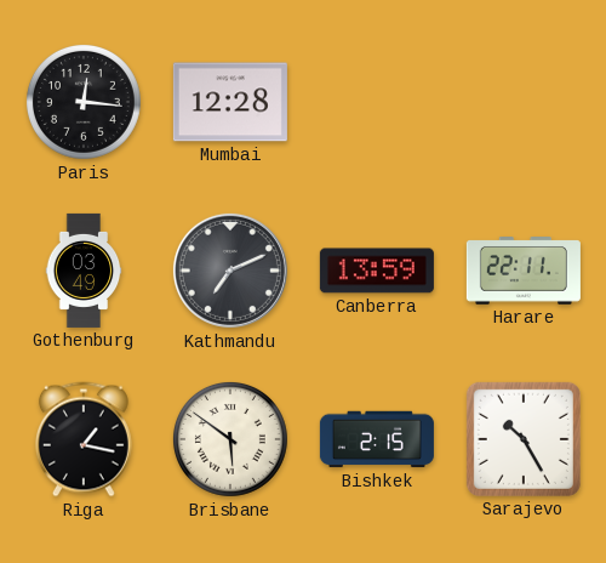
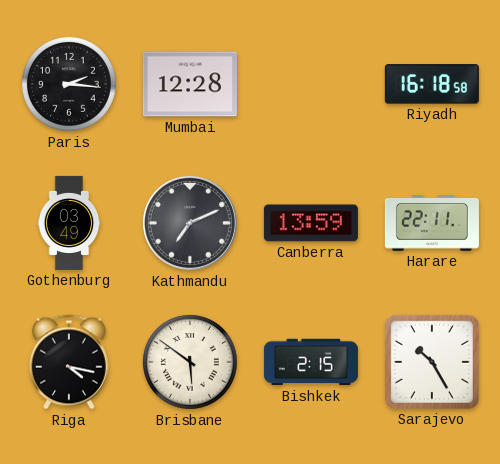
Paris: 12:16 -> 2:16
Riyadh: none -> 16:18
Riga: 1:17 -> 4:17
